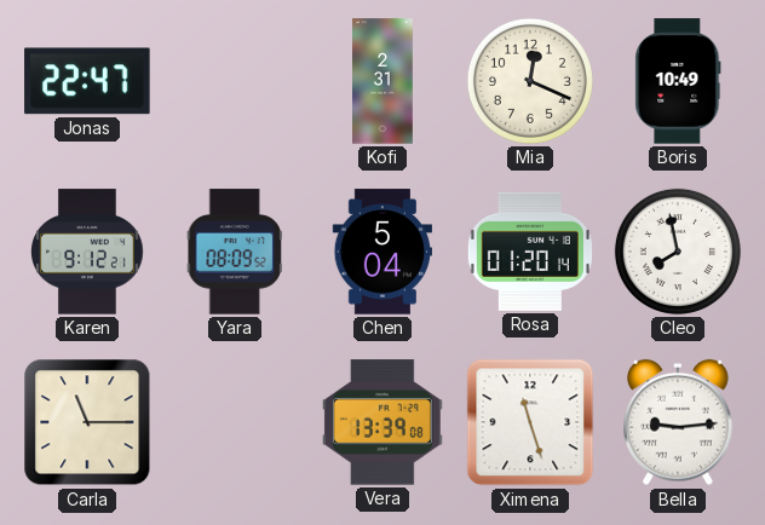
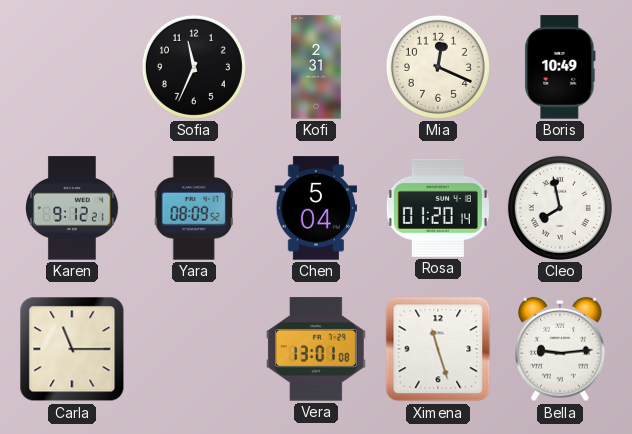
Jonas: 22:47 -> none
Sofia: none -> 11:34
Vera: 13:39 -> 13:01
